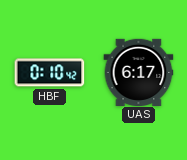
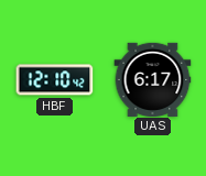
HBF: 0:10 -> 12:10
